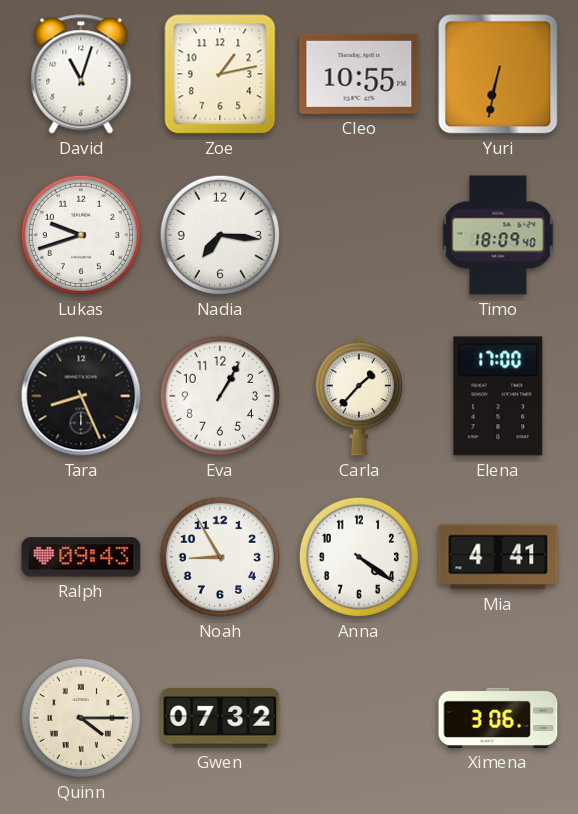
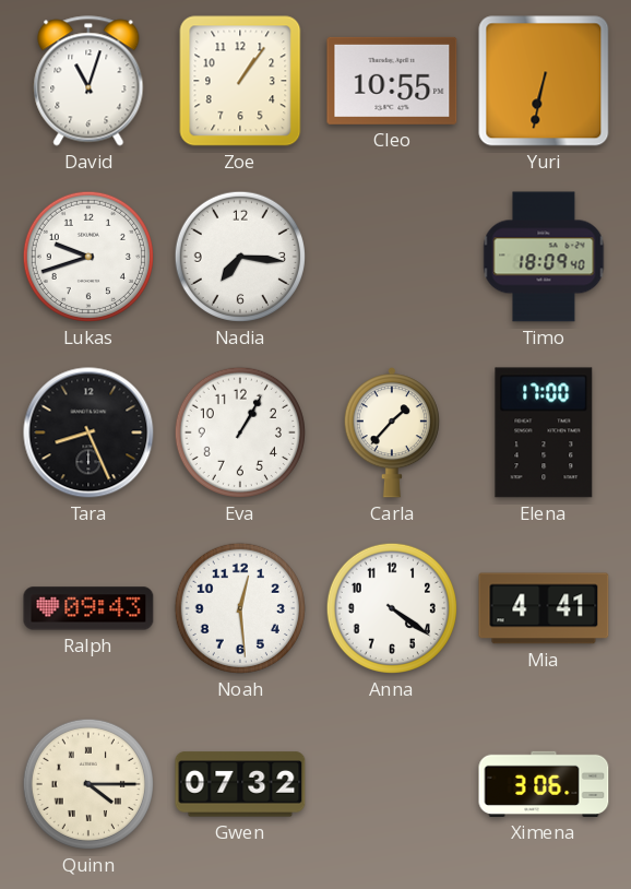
Zoe: 1:13 -> 1:06
Noah: 8:55 -> 12:29
